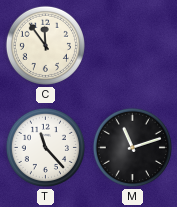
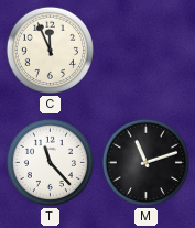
C: 11:54 -> 11:56
